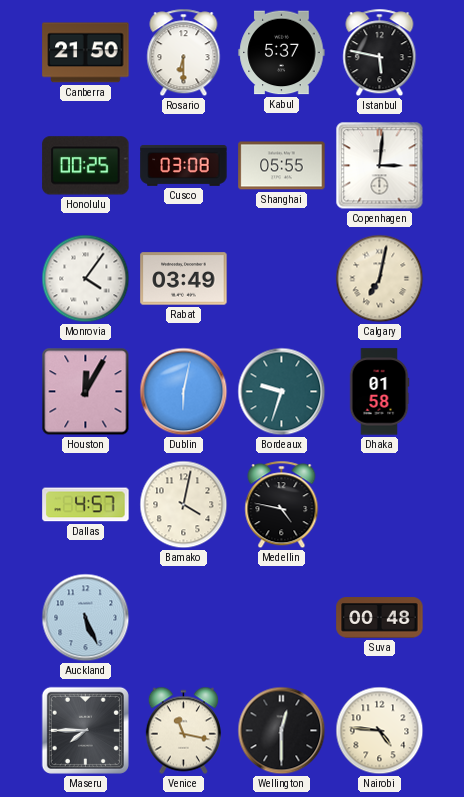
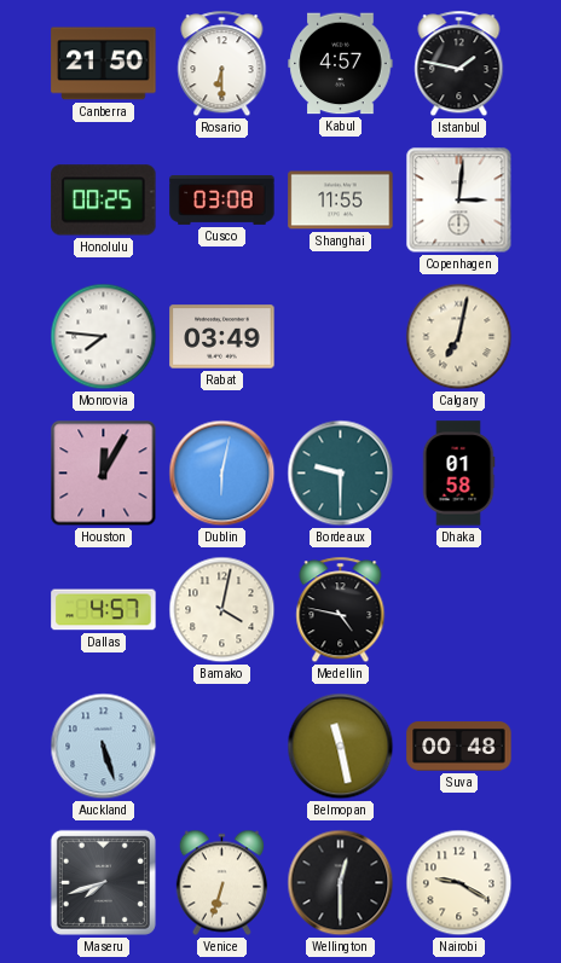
Kabul: 5:37 -> 4:57
Istanbul: 5:47 -> 1:47
Shanghai: 05:55 -> 11:55
Monrovia: 4:06 -> 7:46
Bordeaux: 9:33 -> 9:30
Auckland: 5:26 -> 5:27
Belmopan: none -> 11:28
Maseru: 7:45 -> 7:42
Venice: 11:17 -> 6:33
Nairobi: 4:46 -> 9:20
